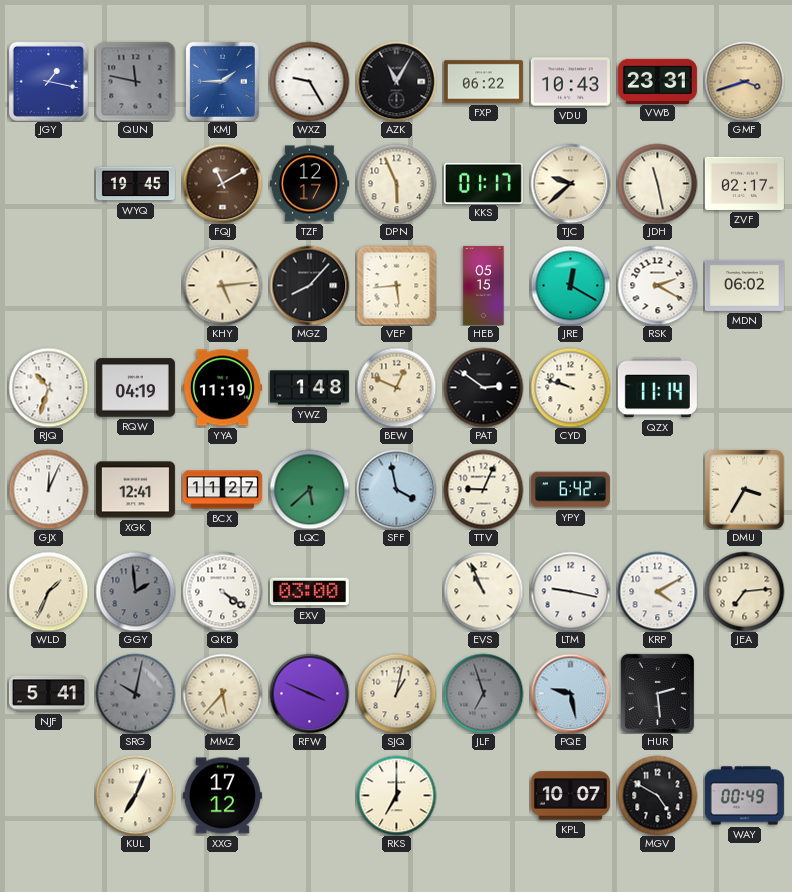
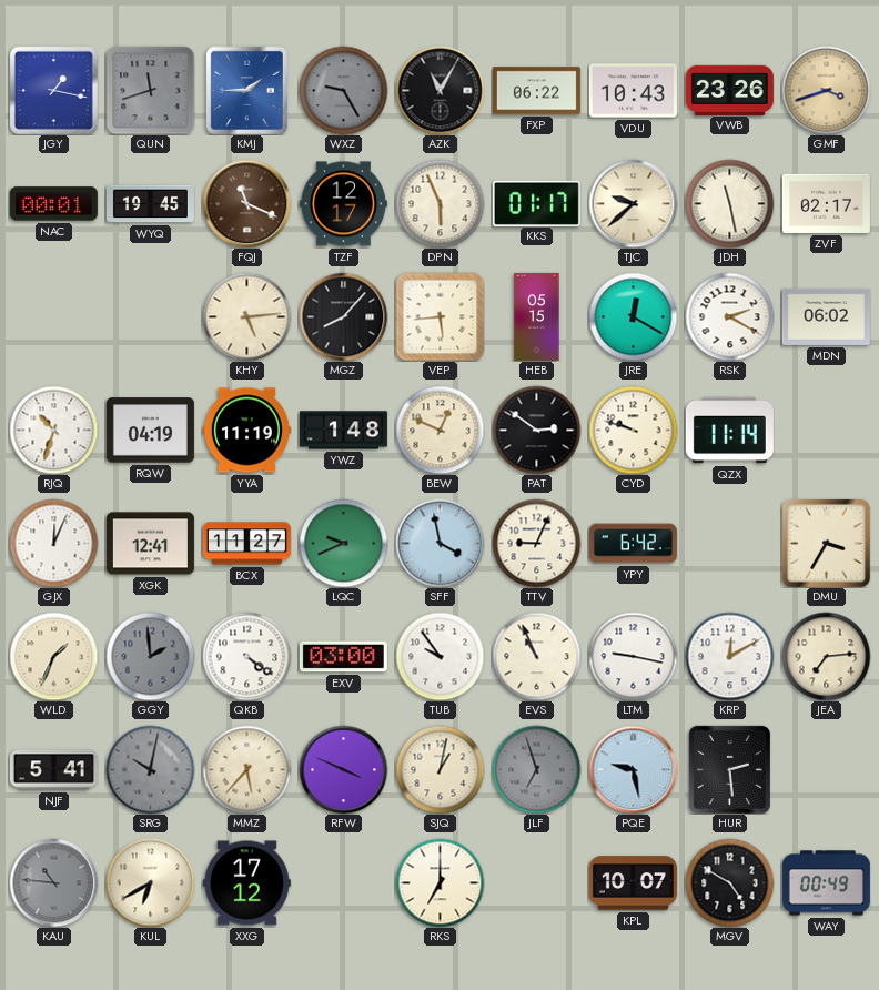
QUN: 11:47 -> 11:42
WXZ dial: white -> grey
VWB: 23:31 -> 23:26
NAC: none -> 00:01
FQJ: 11:10 -> 11:19
LQC: 5:38 -> 9:41
TUB: none -> 9:54
KRP: 4:10 -> 12:10
KAU: none -> 10:46
KUL: 7:04 -> 6:40
